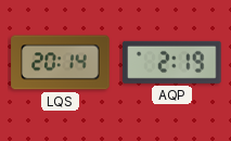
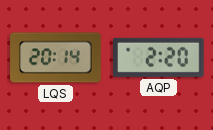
AQP: 2:19 -> 2:20
